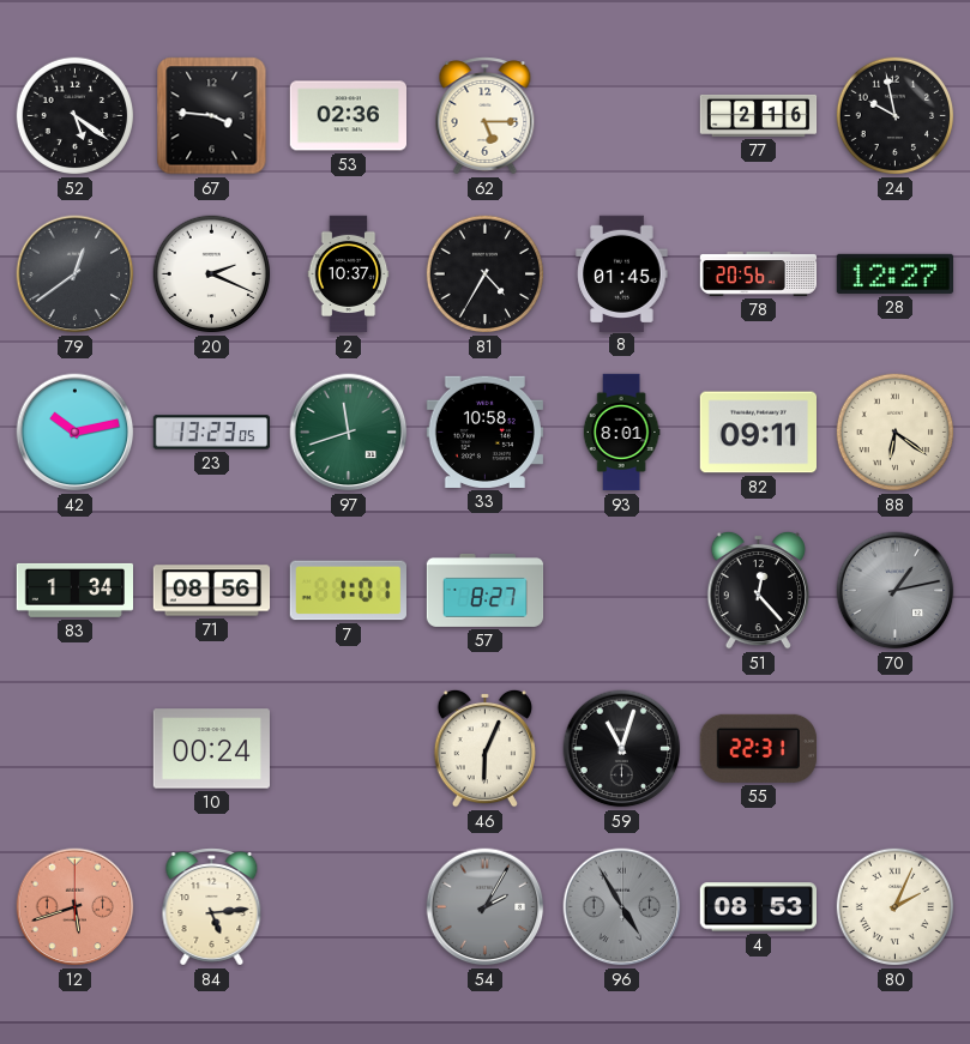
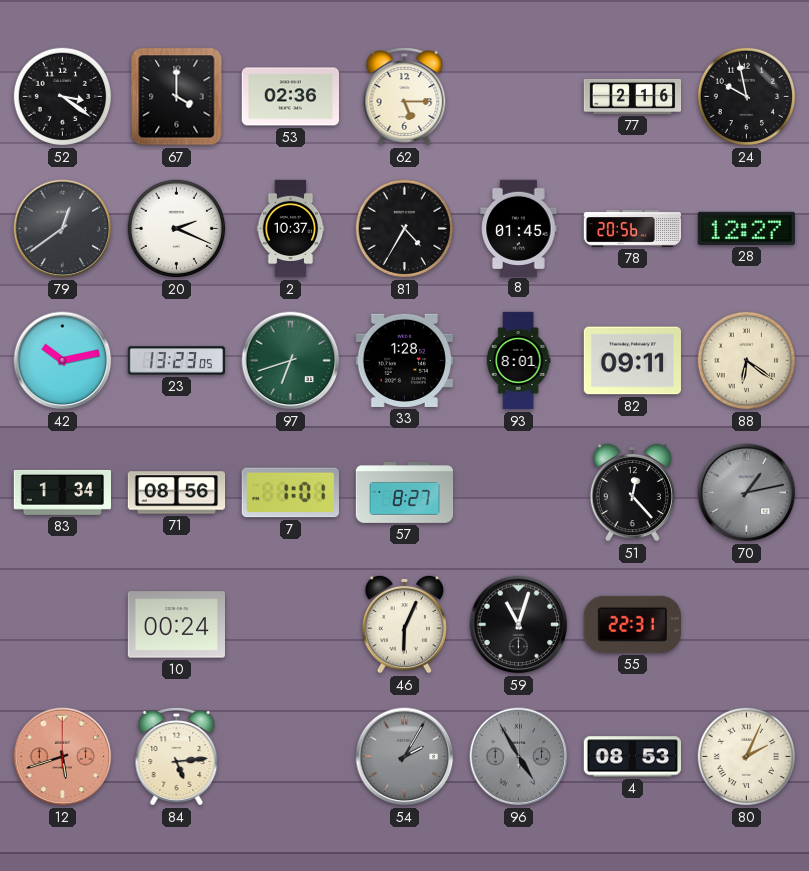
52: 5:21 -> 3:21
67: 3:46 -> 4:00
97: 11:42 -> 6:42
33: 10:58 -> 1:28
